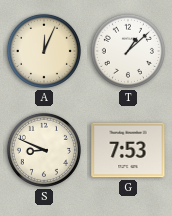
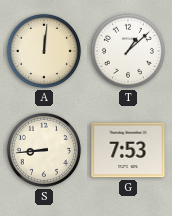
A: 12:04 -> 12:01
S: 8:49 -> 8:44
